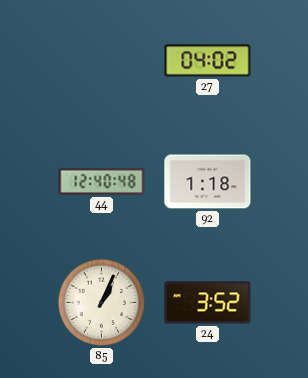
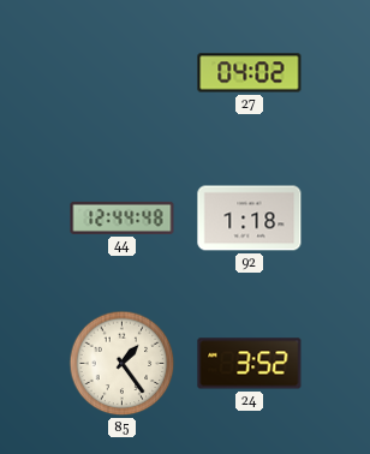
44: 12:40 -> 12:44
85: 1:04 -> 1:24
